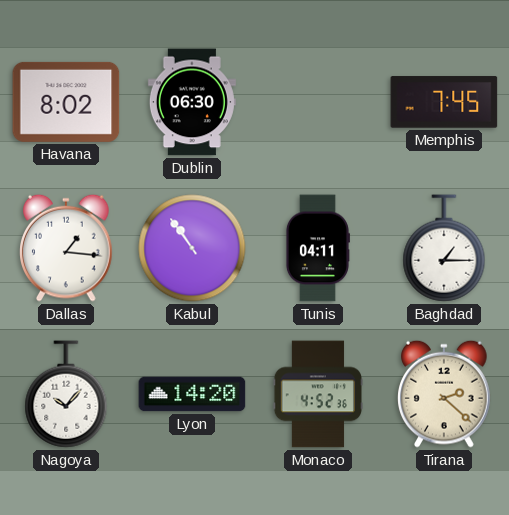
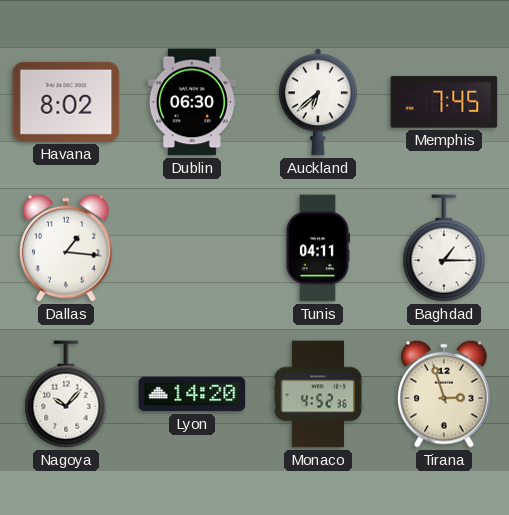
Auckland: none -> 6:38
Kabul: 10:54 -> none
Tirana: 2:22 -> 2:57
